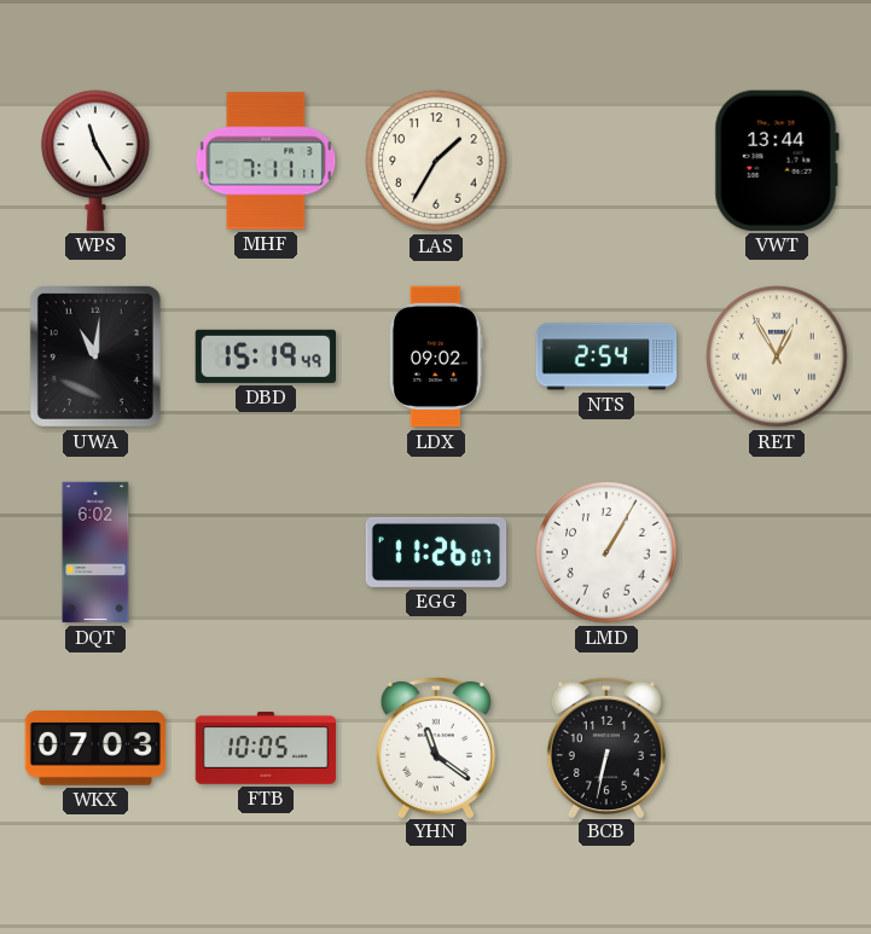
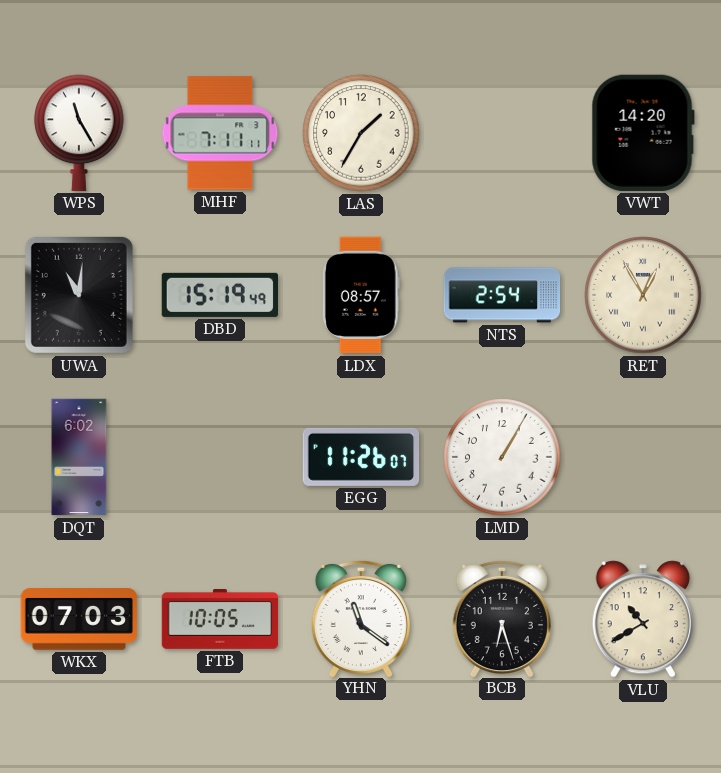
VWT: 13:44 -> 14:20
LDX: 09:02 -> 08:57
BCB: 6:32 -> 6:27
VLU: none -> 10:40
